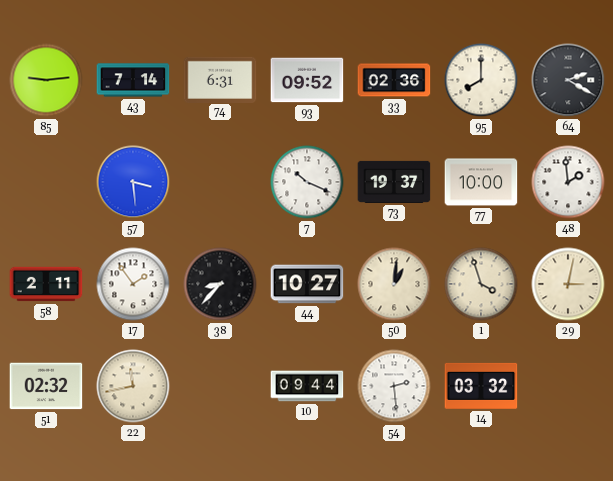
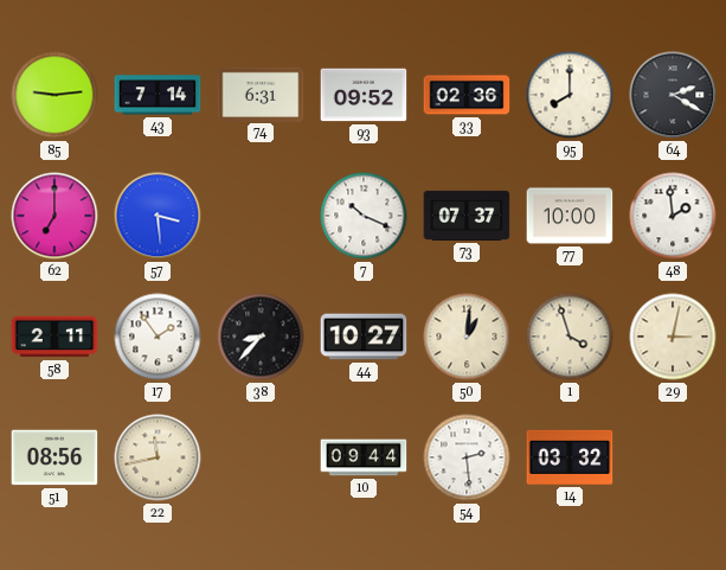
62: none -> 7:00
73: 19:37 -> 07:37
51: 02:32 -> 08:56
